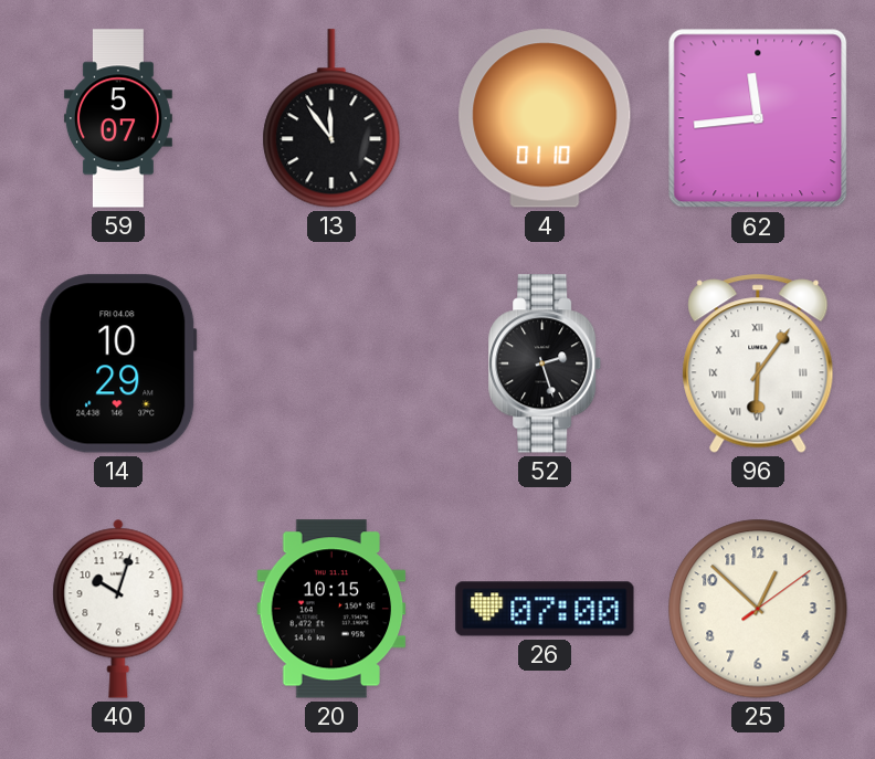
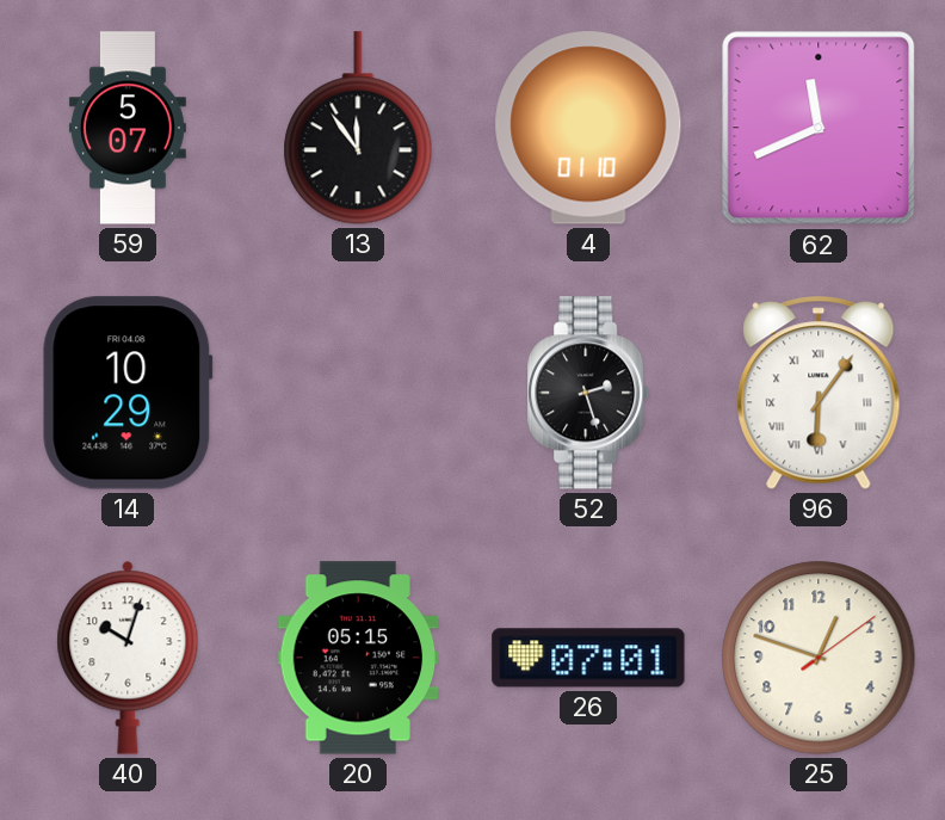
62: 11:44 -> 11:41
20: 10:15 -> 05:15
26: 07:00 -> 07:01
25: 12:52 -> 12:48
